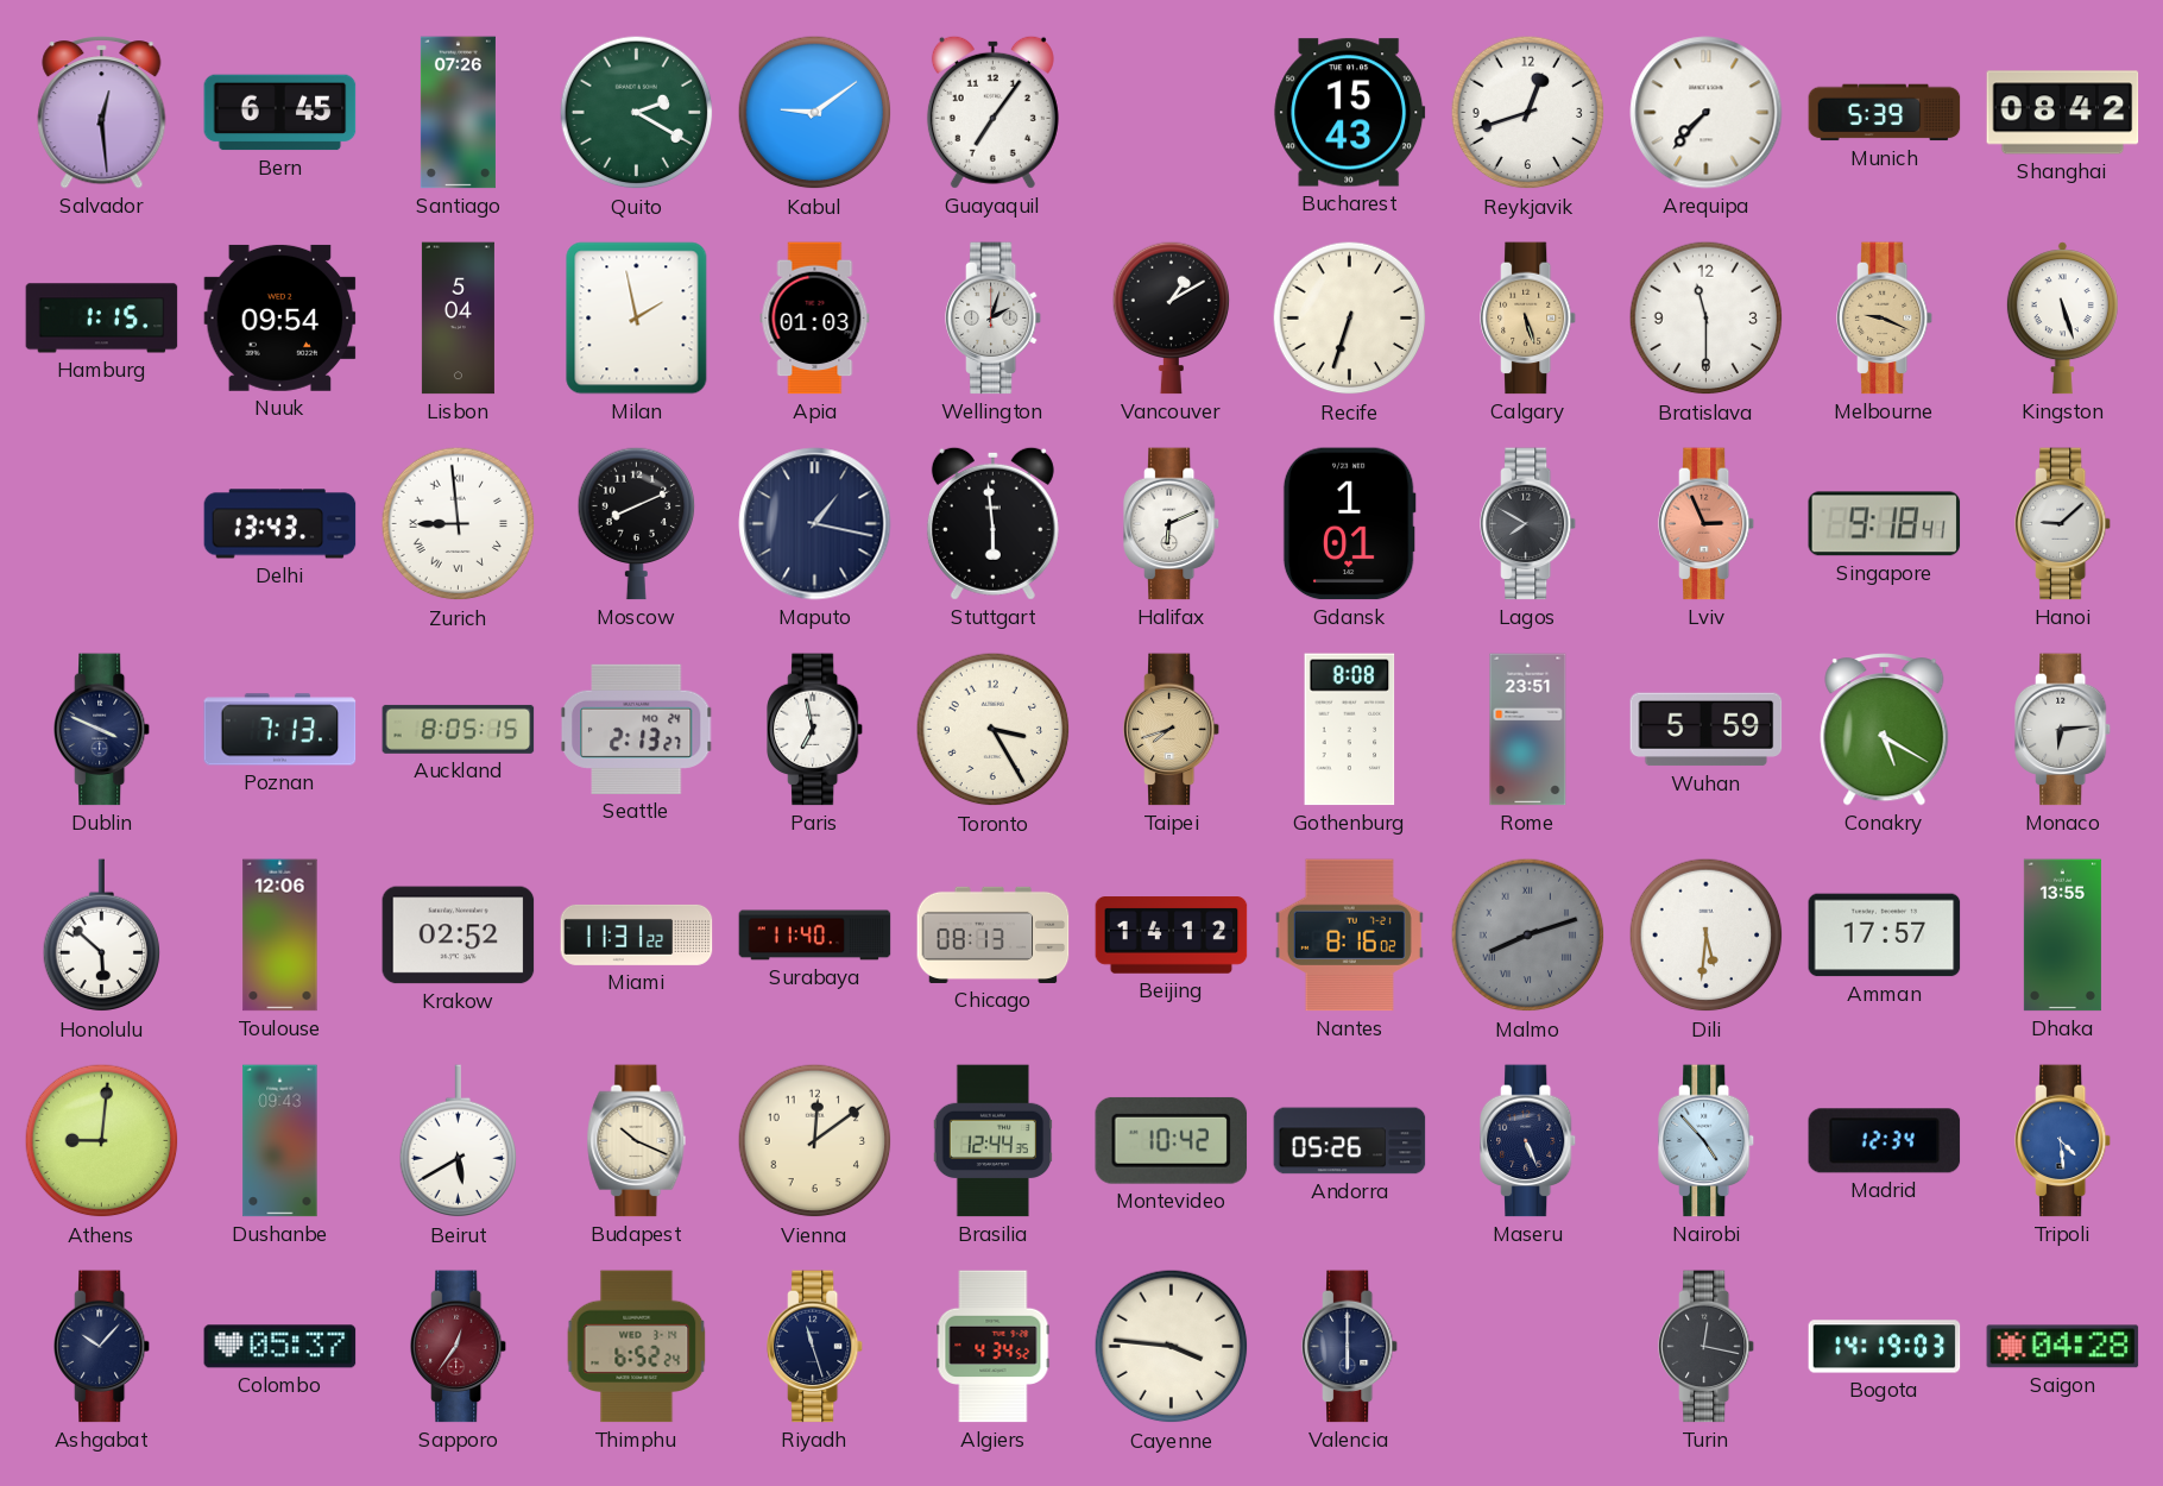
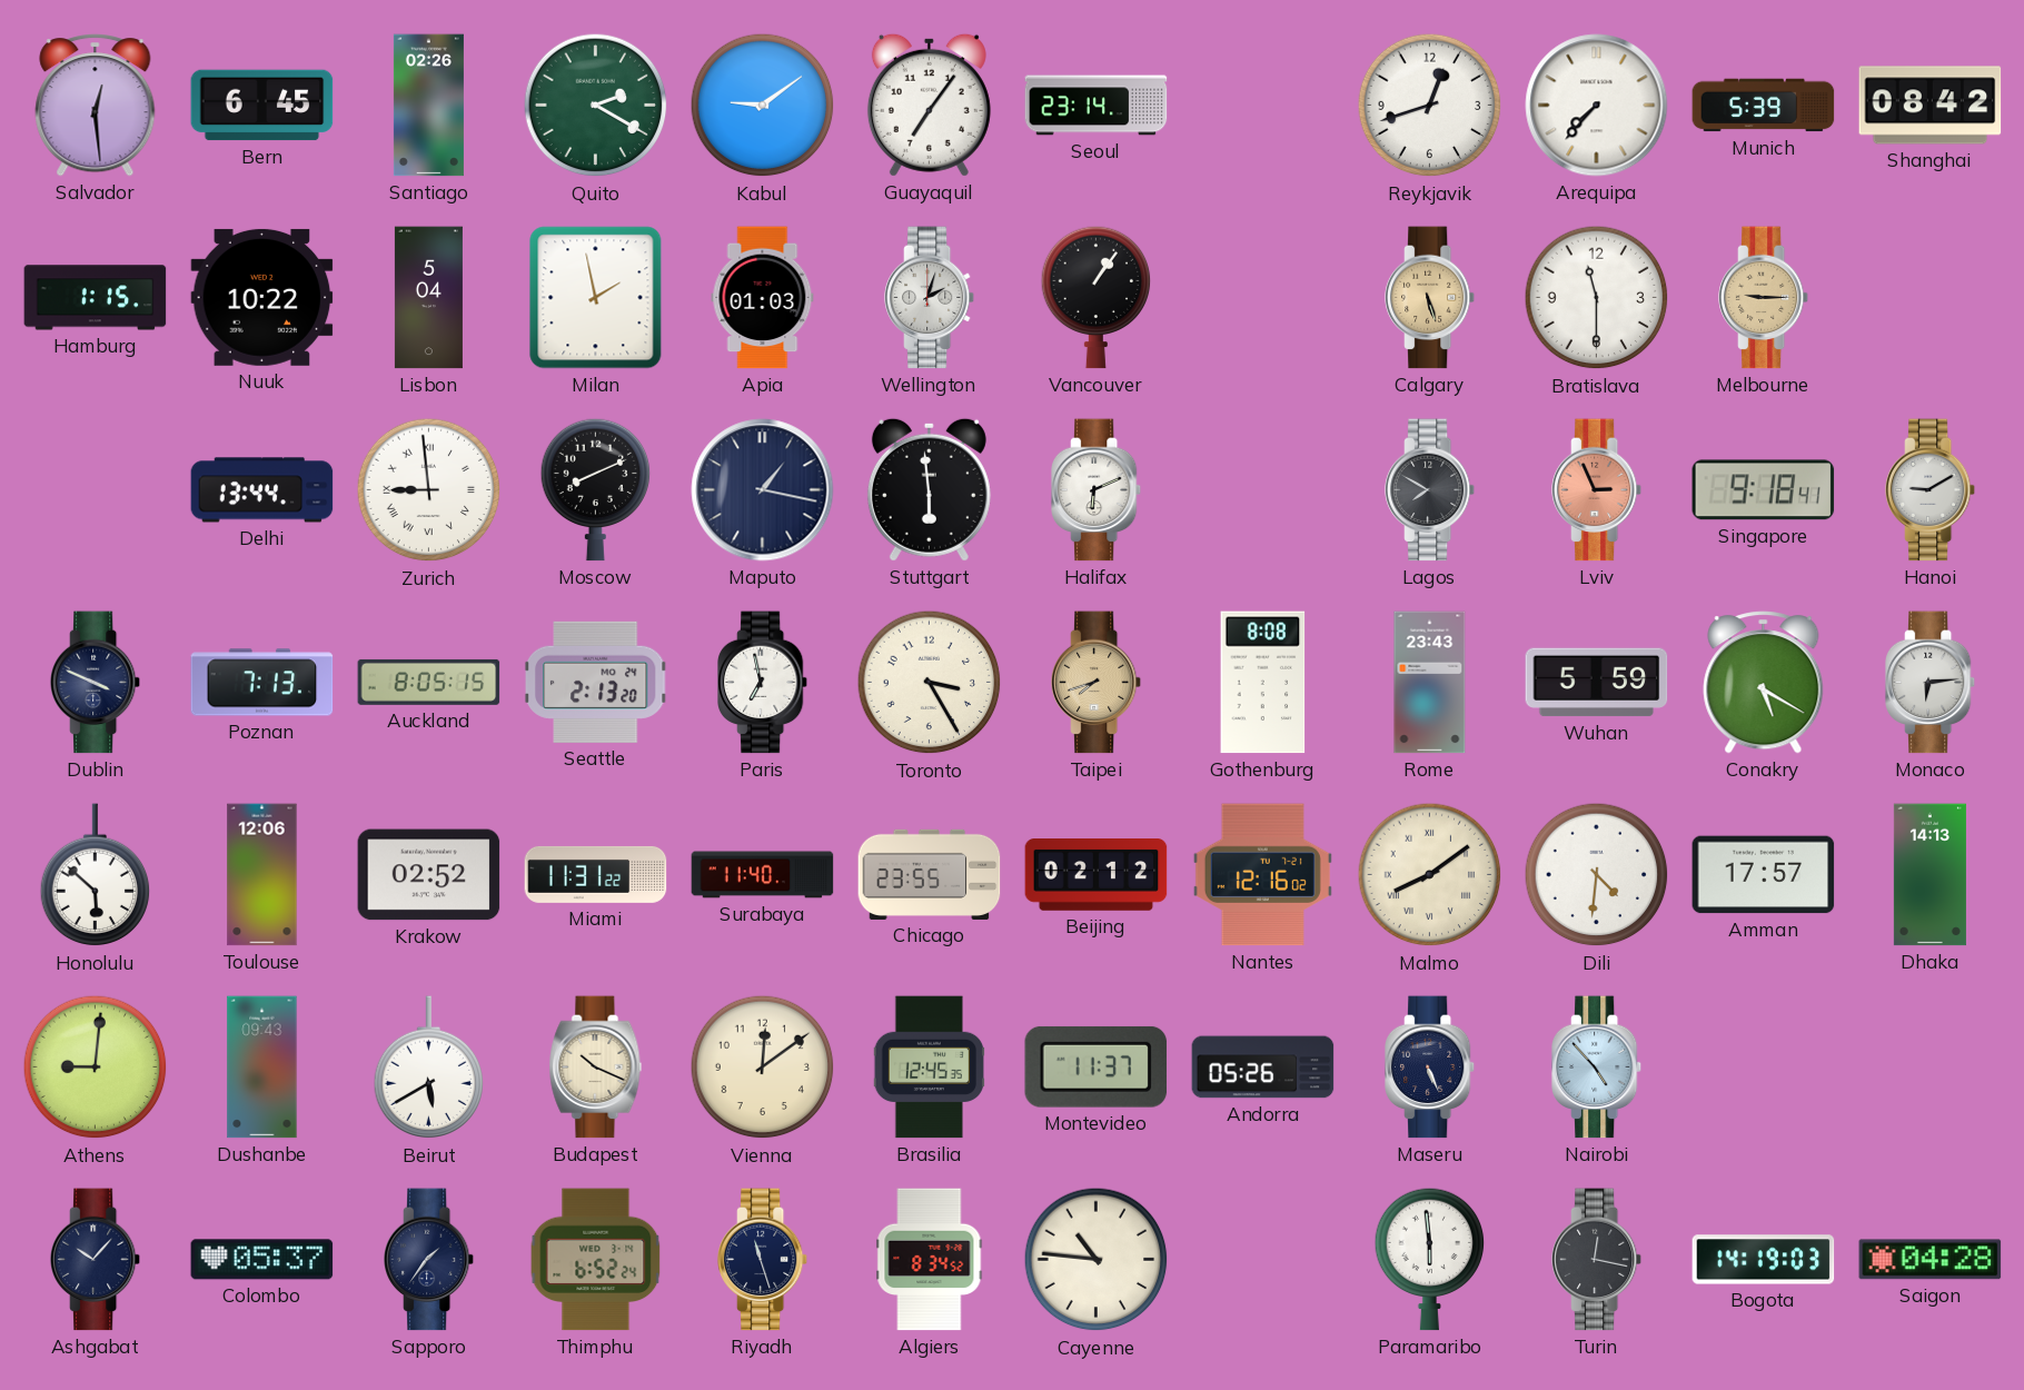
Santiago: 07:26 -> 02:26
Seoul: none -> 23:14
Bucharest: 15:43 -> none
Nuuk: 09:54 -> 10:22
Vancouver: 1:10 -> 1:06
Recife: 6:33 -> none
Melbourne: 9:19 -> 9:15
Kingston: 5:27 -> none
Delhi: 13:43 -> 13:44
Gdansk: 1:01 -> none
Hanoi: 9:08 -> 9:10
Seattle: 2:13:27 -> 2:13:20
Rome: 23:51 -> 23:43
Chicago: 08:13 -> 23:55
Beijing: 14:12 -> 02:12
Nantes: 8:16 -> 12:16
Malmo: 8:12 -> 8:09
Malmo dial: grey -> cream
Dili: 5:31 -> 4:31
Dhaka: 13:55 -> 14:13
Brasilia: 12:44 -> 12:45
Montevideo: 10:42 -> 11:37
Madrid: 12:34 -> none
Tripoli: 4:29 -> none
Sapporo: 12:36 -> 1:36
Sapporo dial: burgundy -> navy
Algiers: 4:34 -> 8:34
Cayenne: 3:46 -> 10:46
Valencia: 6:00 -> none
Paramaribo: none -> 5:59
